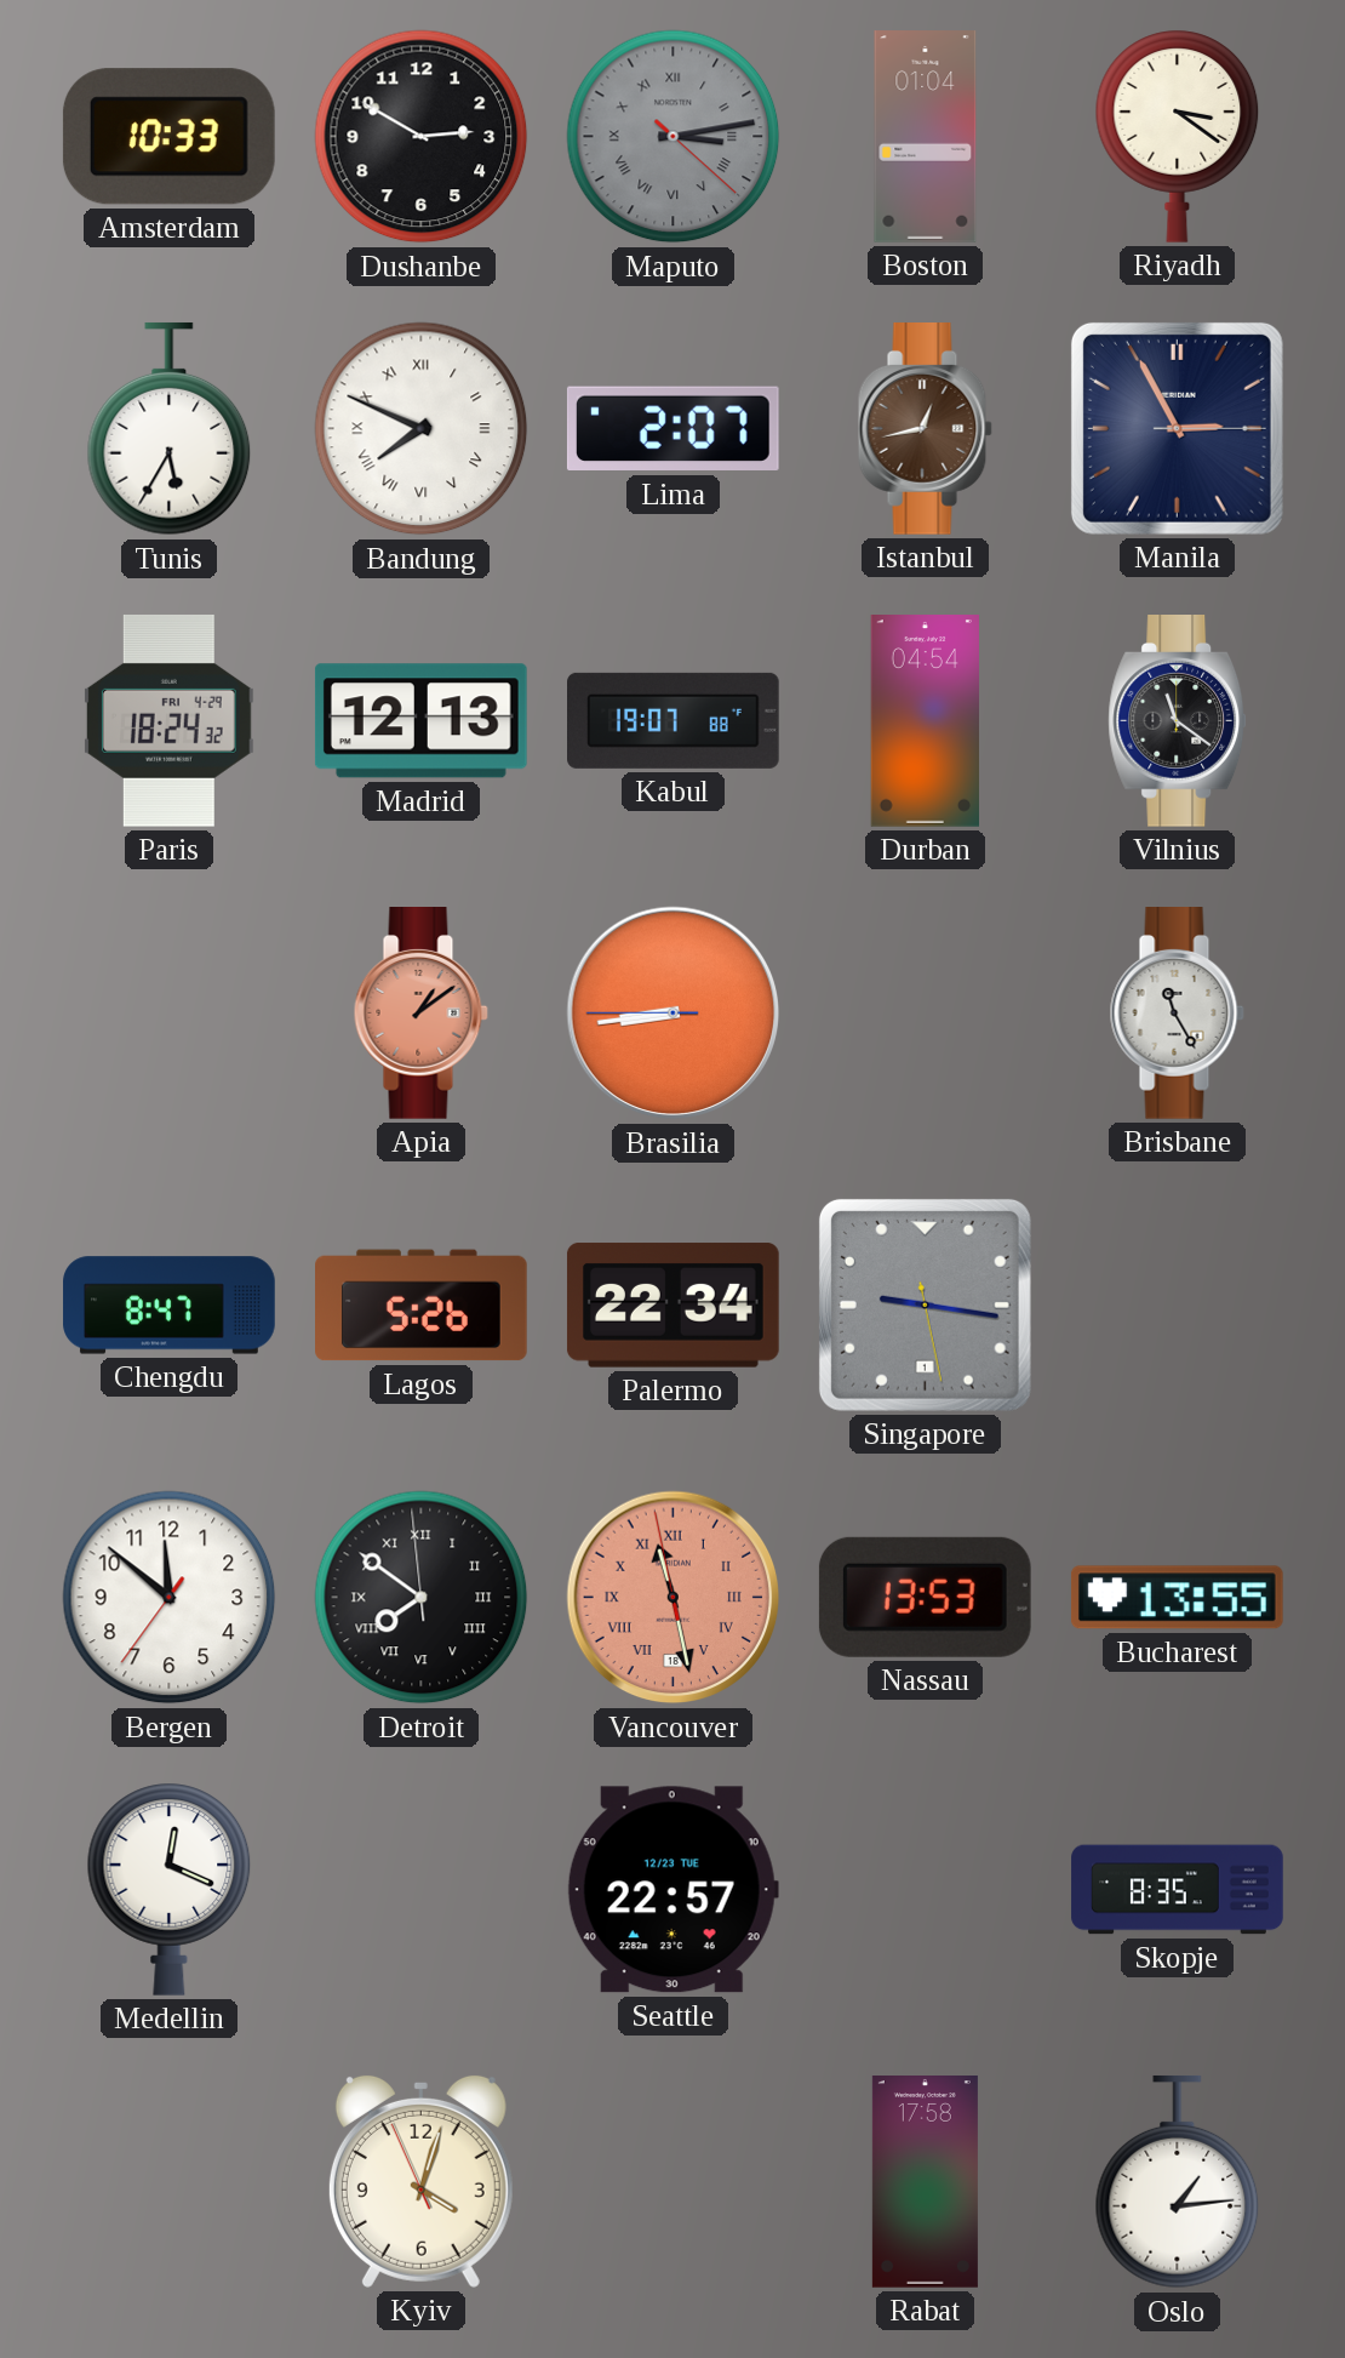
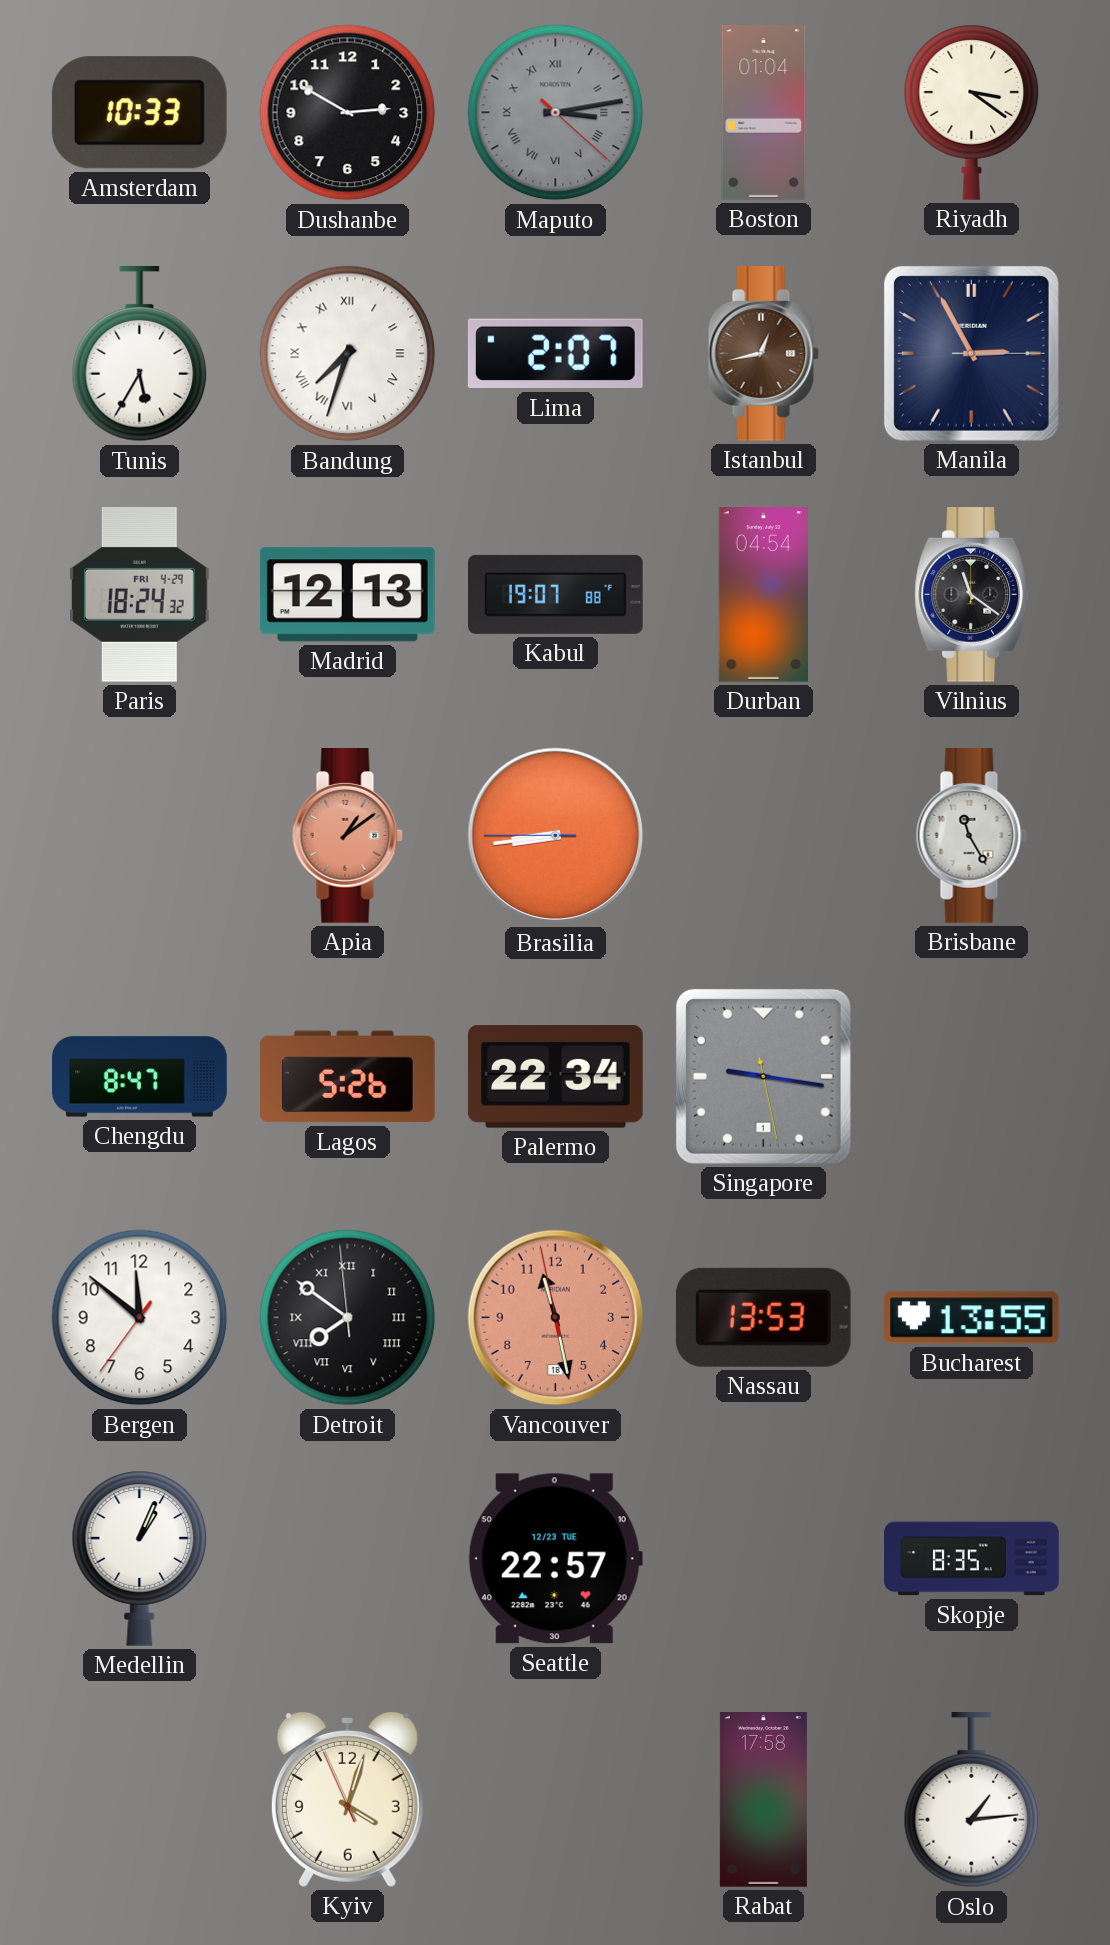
Bandung: 7:49 -> 7:33
Vancouver numerals: Roman -> Arabic
Medellin: 12:19 -> 1:04
